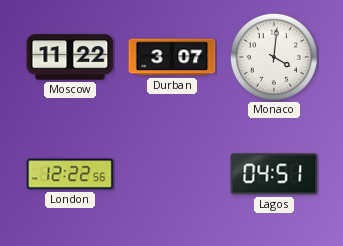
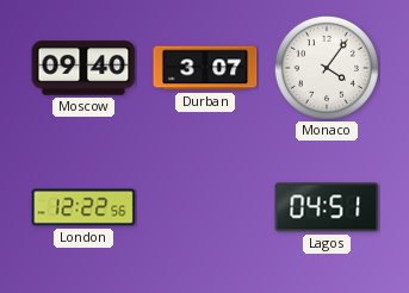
Moscow: 11:22 -> 09:40
Monaco: 4:01 -> 4:06
